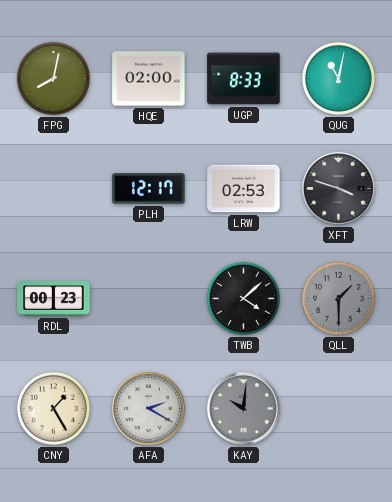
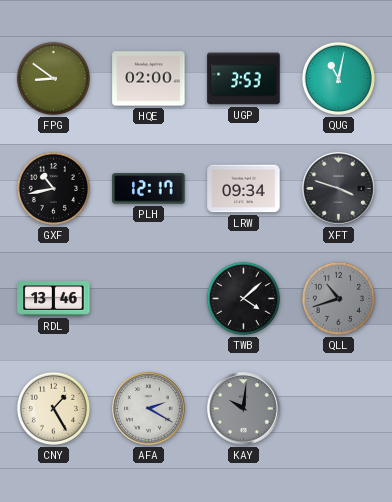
FPG: 8:02 -> 8:51
UGP: 8:33 -> 3:53
GXF: none -> 10:43
LRW: 02:53 -> 09:34
RDL: 00:23 -> 13:46
QLL: 1:30 -> 10:42
